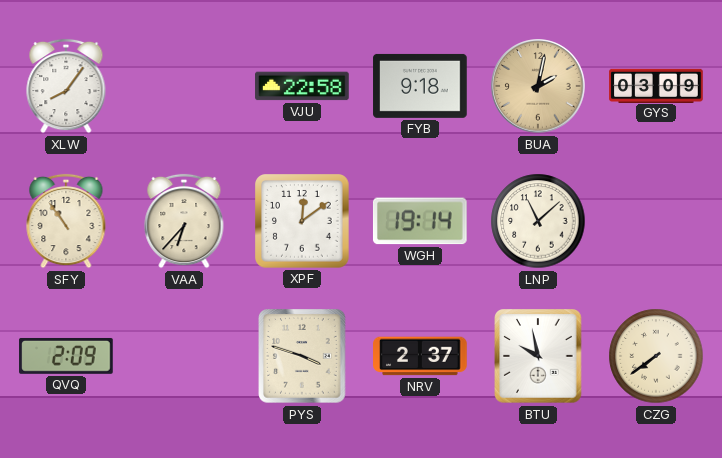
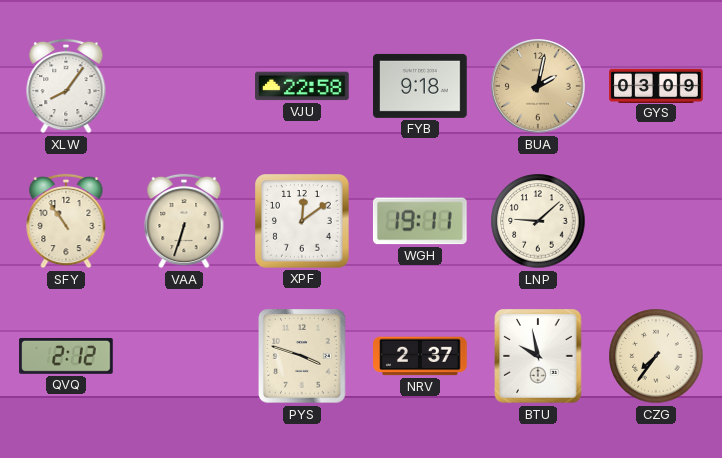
VAA: 6:37 -> 6:33
WGH: 19:14 -> 19:11
LNP: 11:08 -> 9:08
QVQ: 2:09 -> 2:12
CZG: 7:39 -> 7:36
